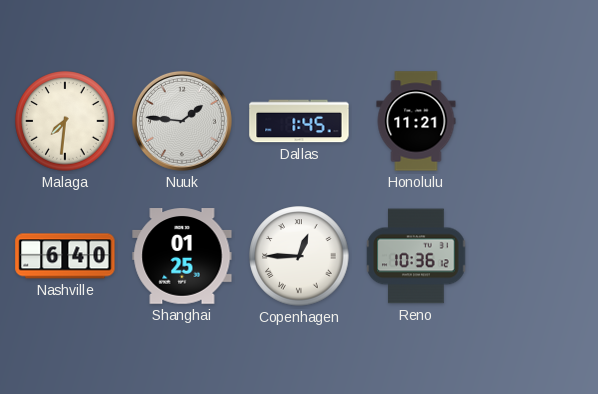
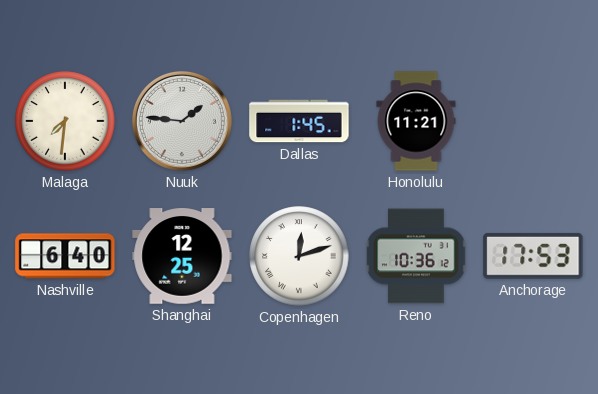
Shanghai: 01:25 -> 12:25
Copenhagen: 12:45 -> 12:12
Anchorage: none -> 17:53
